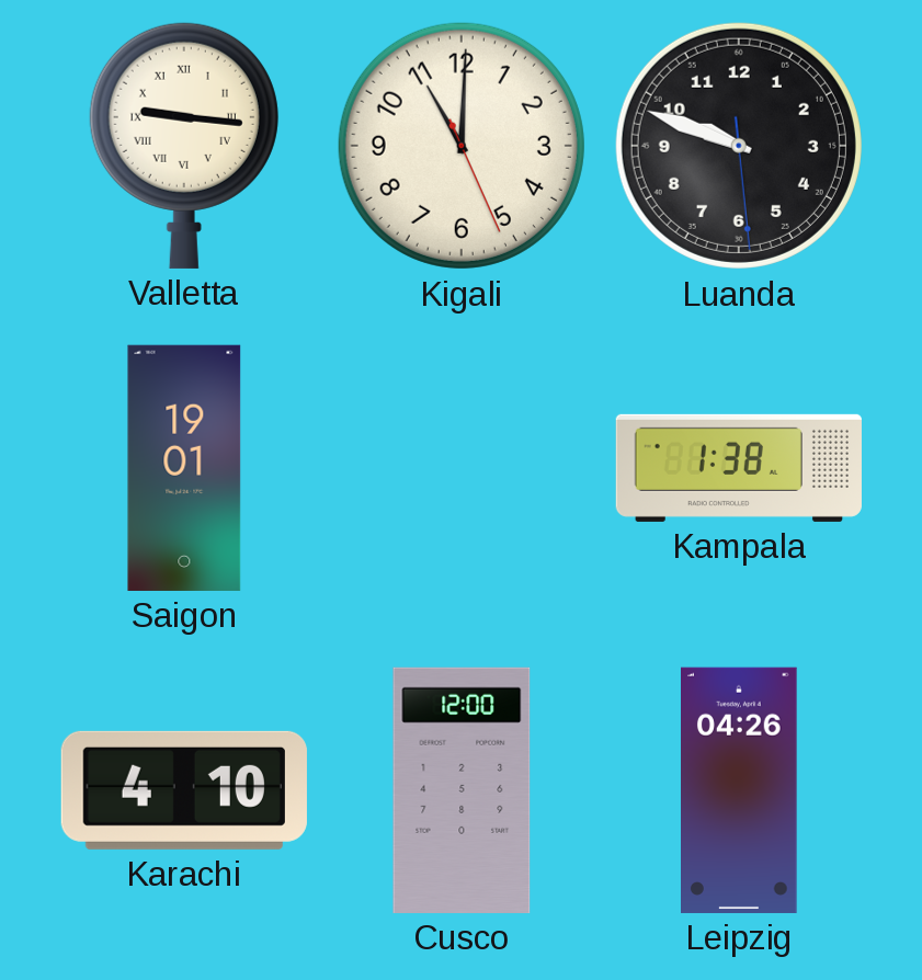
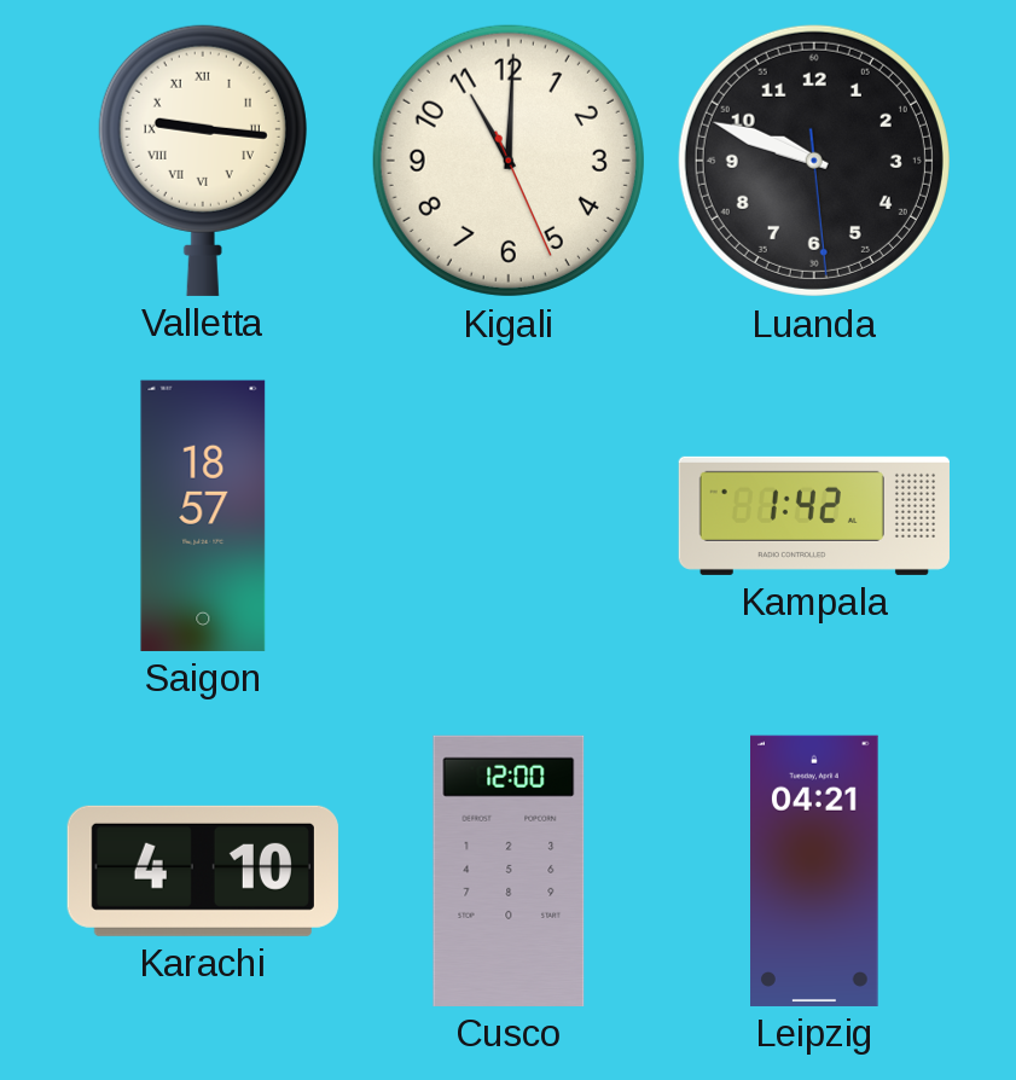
Saigon: 19:01 -> 18:57
Kampala: 1:38 -> 1:42
Leipzig: 04:26 -> 04:21
